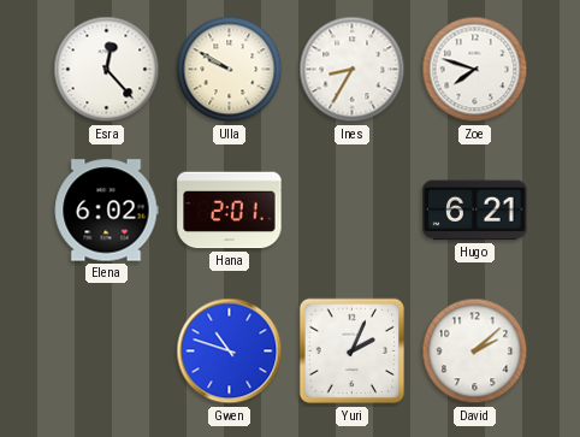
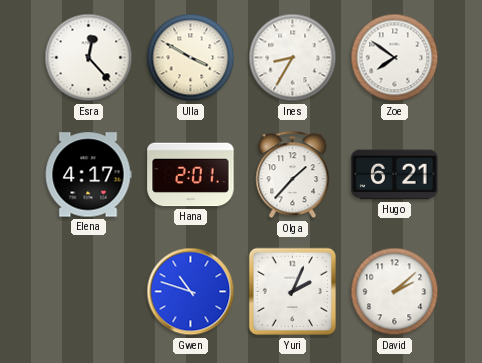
Ulla: 9:50 -> 3:50
Zoe: 7:48 -> 7:51
Elena: 6:02 -> 4:17
Olga: none -> 1:37
